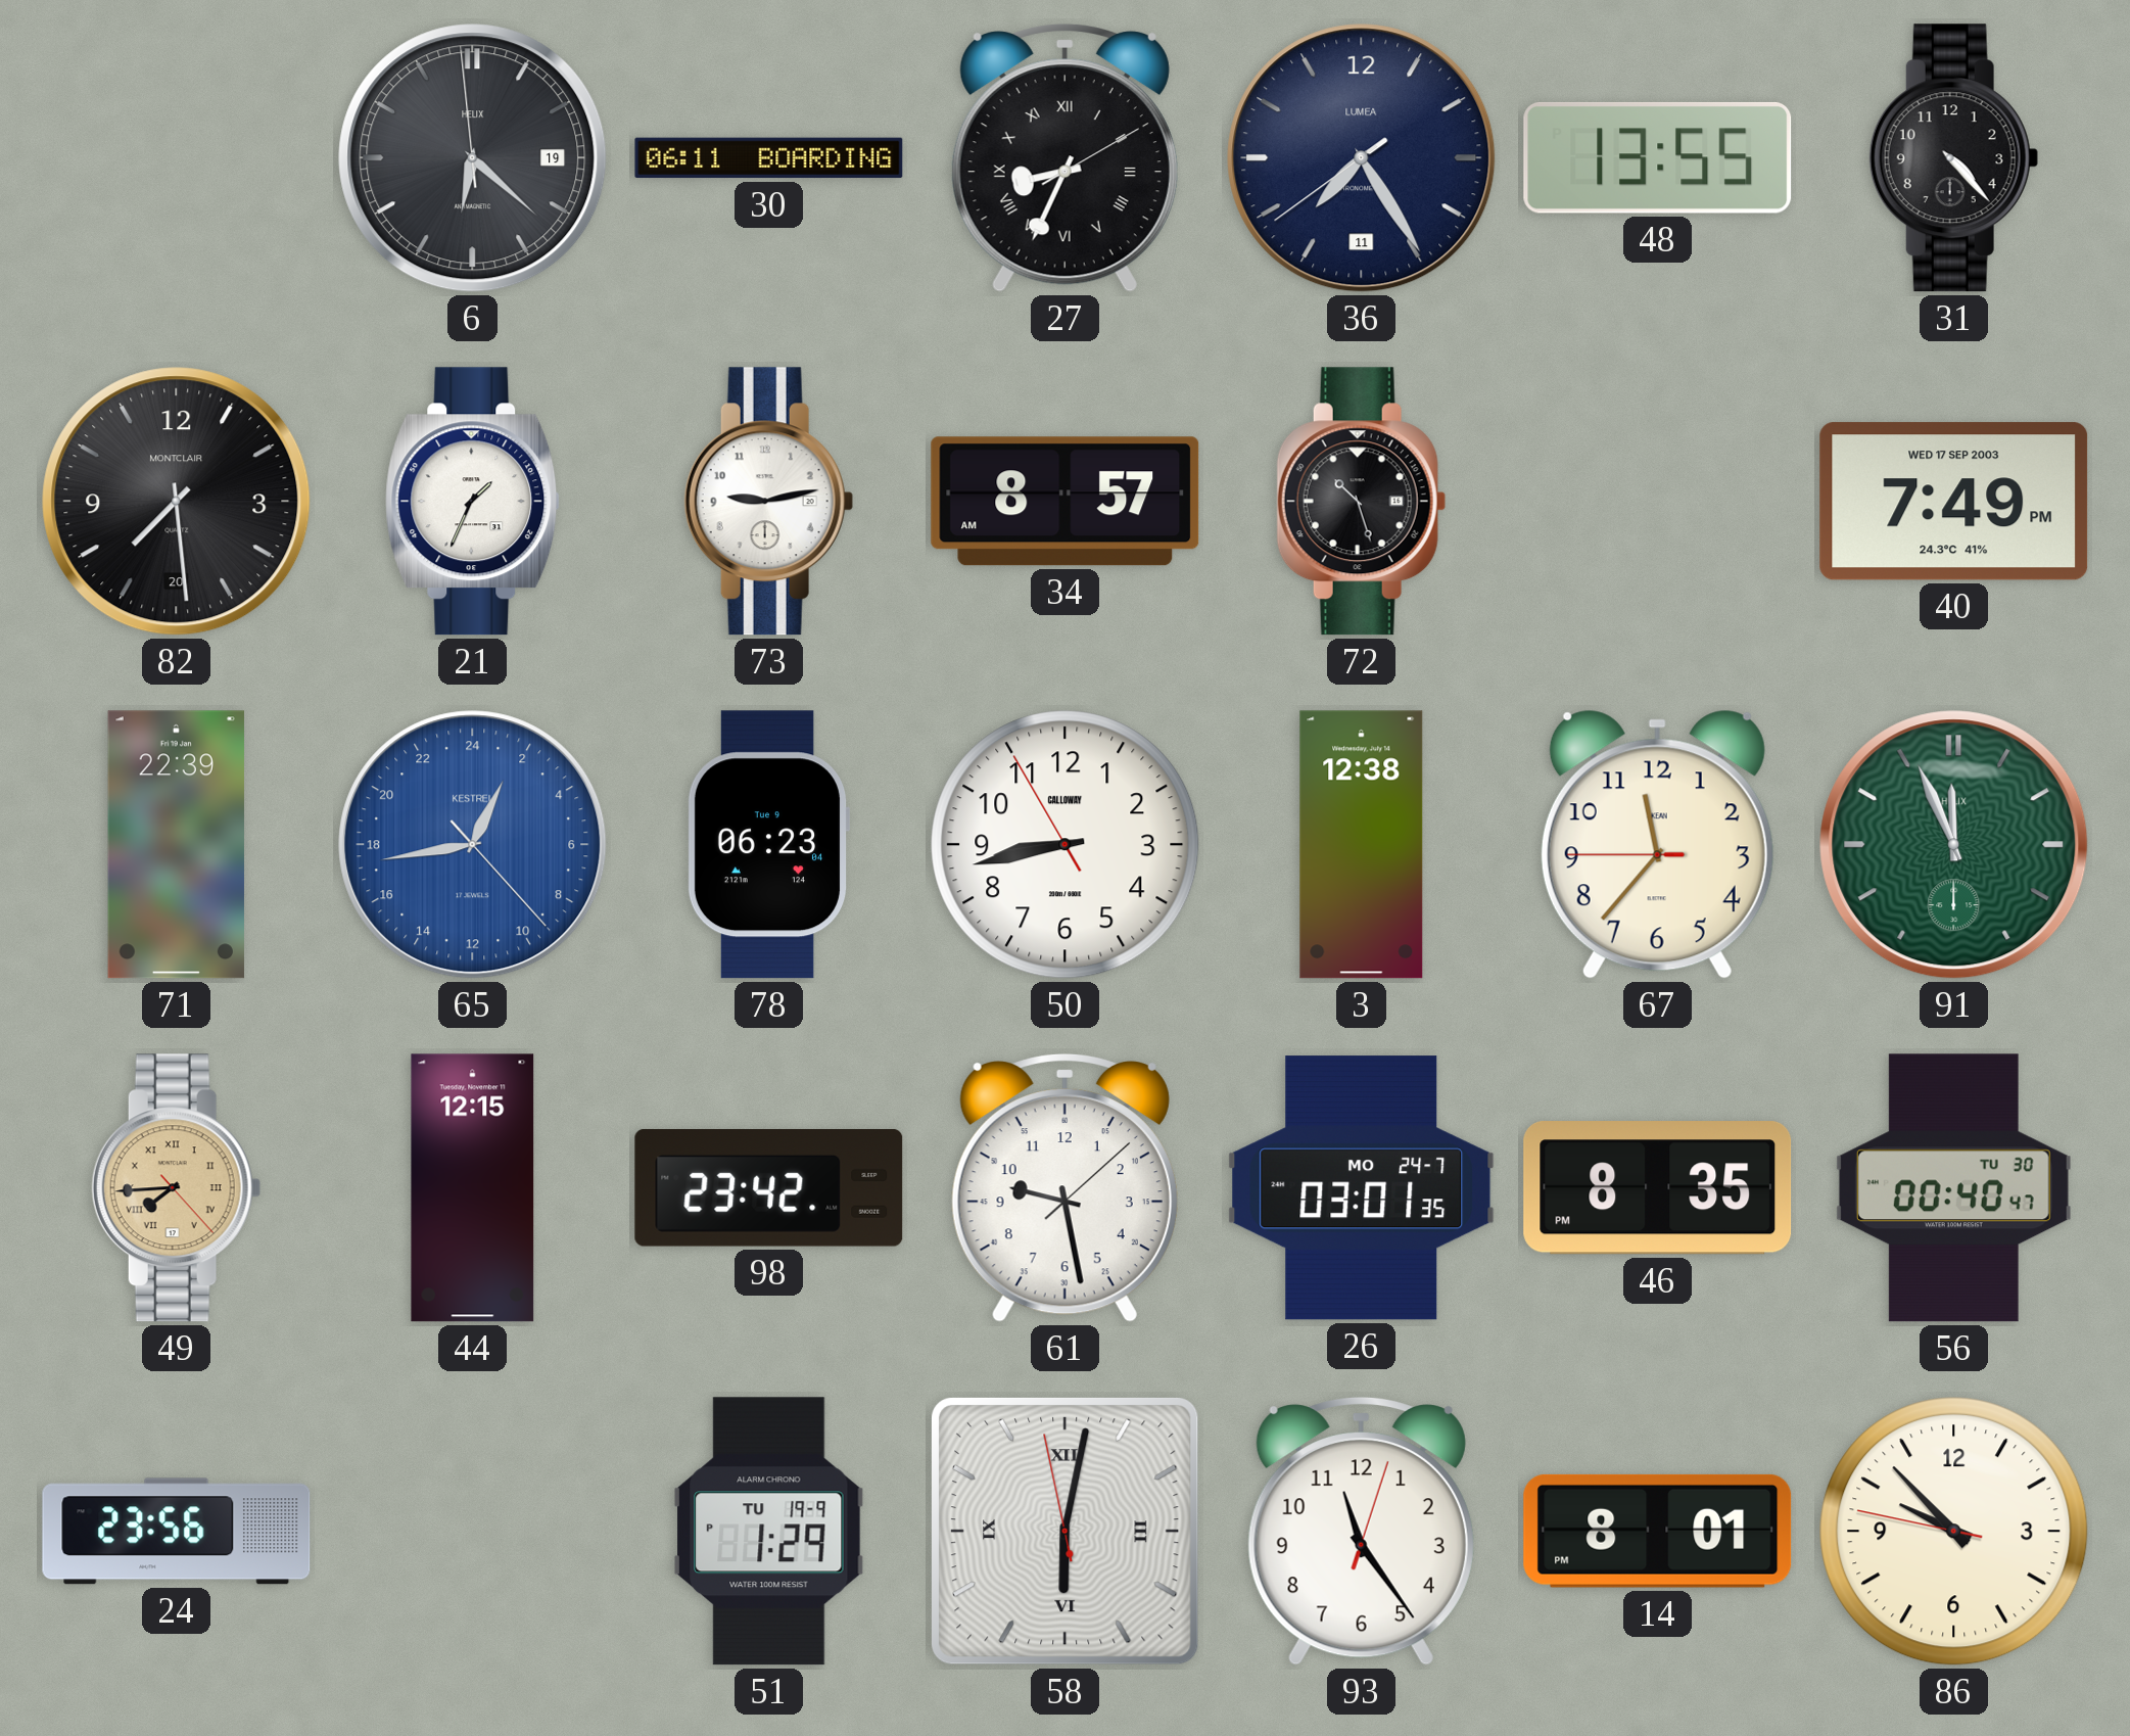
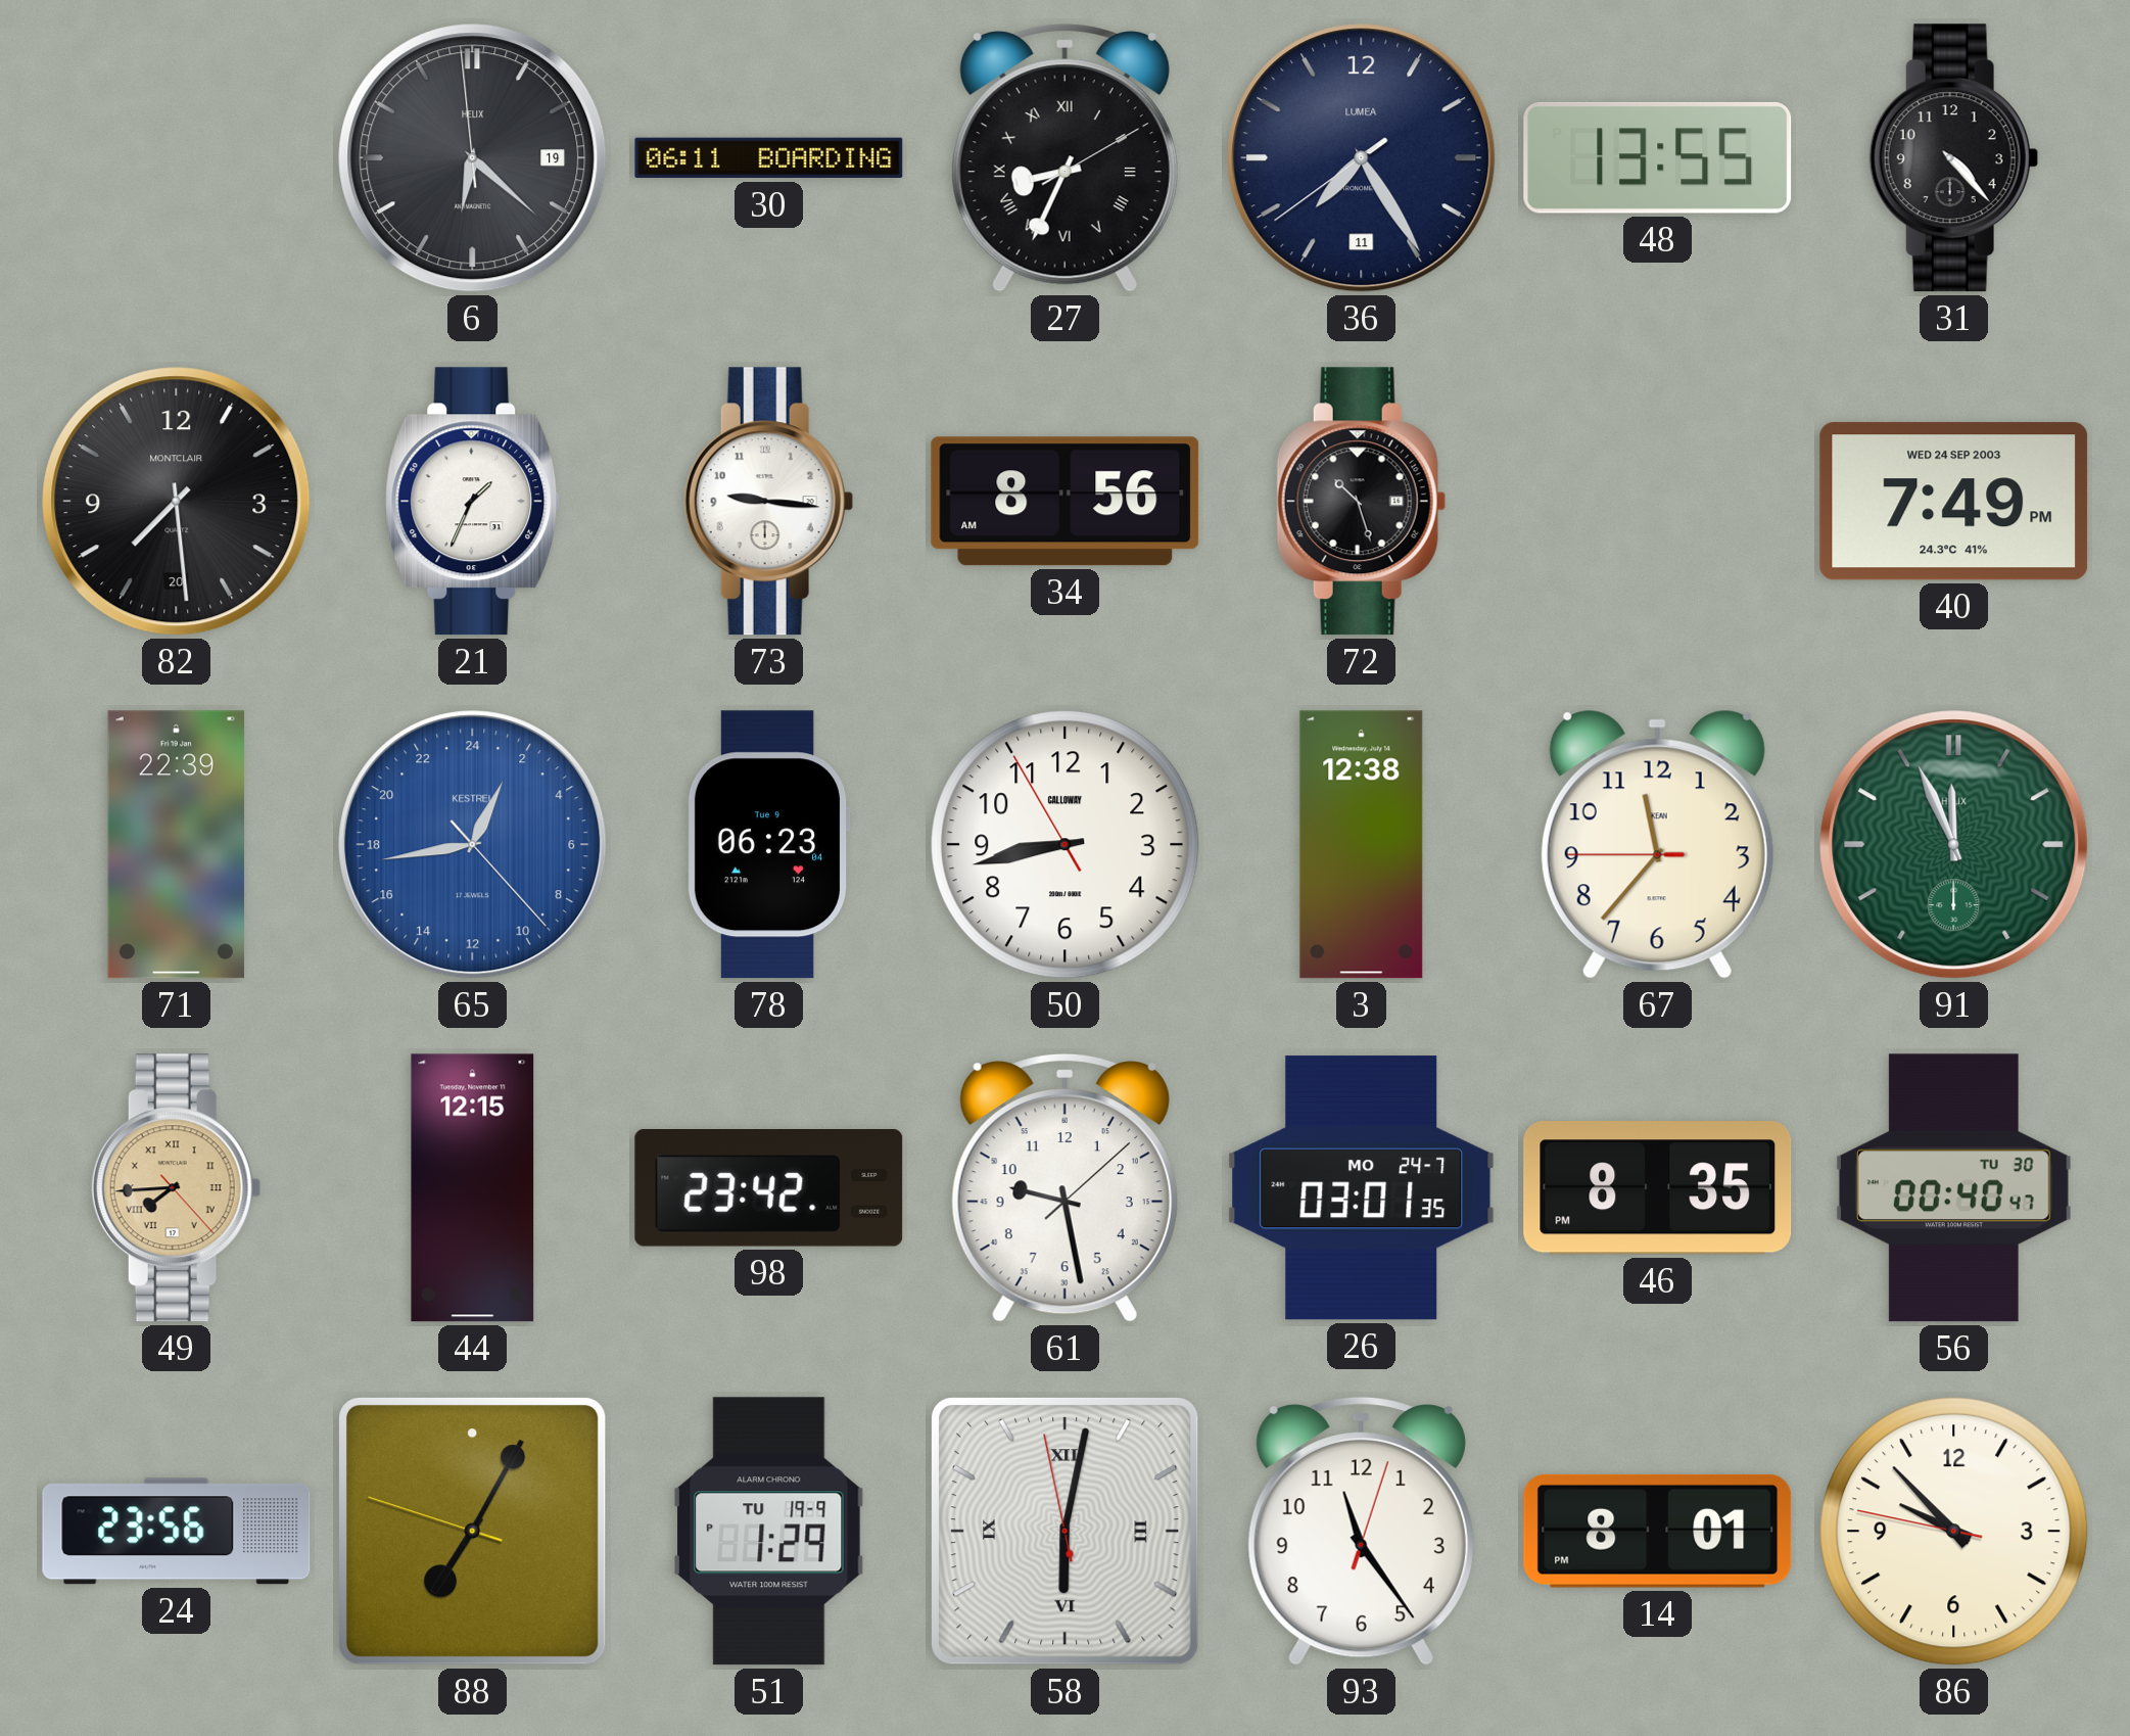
73: 9:13 -> 9:16
34: 8:57 -> 8:56
40 date: WED 17 SEP 2003 -> WED 24 SEP 2003
88: none -> 7:04
